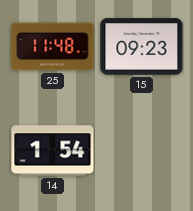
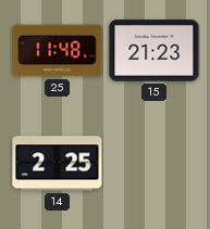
15: 09:23 -> 21:23
14: 1:54 -> 2:25
